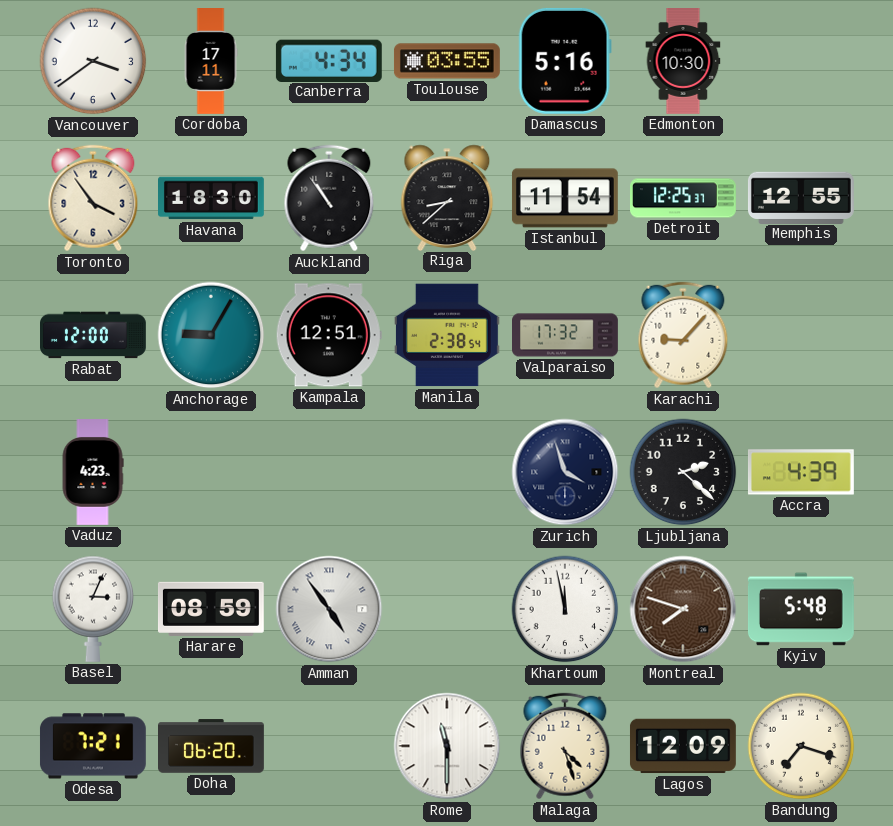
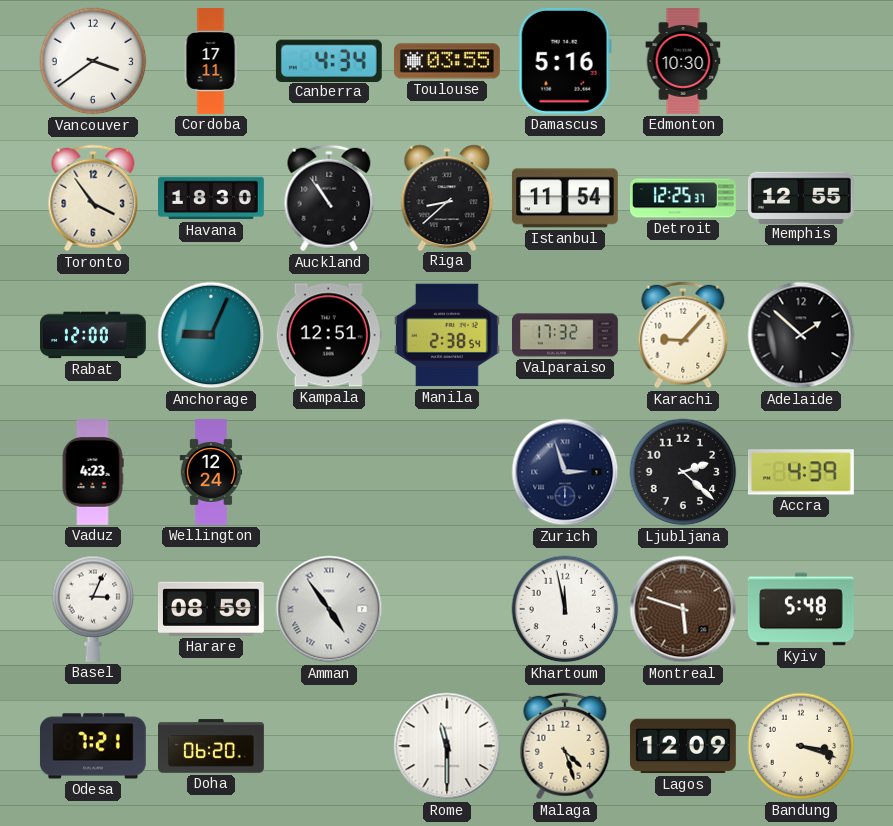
Anchorage: 9:05 -> 9:04
Adelaide: none -> 1:52
Wellington: none -> 12:24
Zurich: 3:57 -> 2:57
Montreal: 7:48 -> 5:48
Bandung: 7:18 -> 3:18
